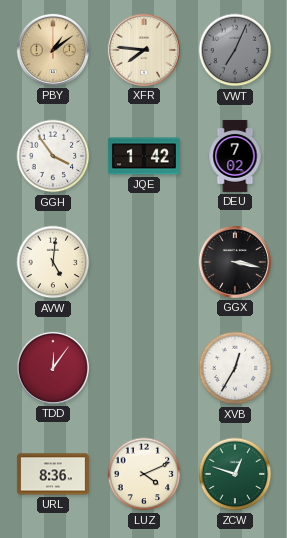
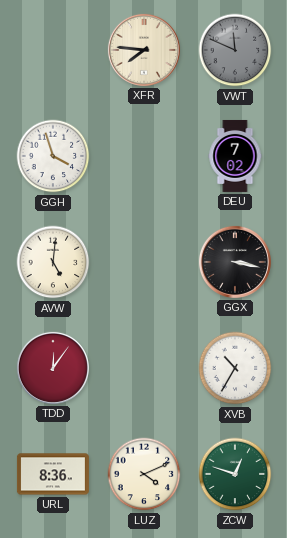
PBY: 1:09 -> none
VWT: 7:04 -> 11:49
GGH: 3:54 -> 3:57
JQE: 1:42 -> none
XVB: 12:35 -> 10:35
